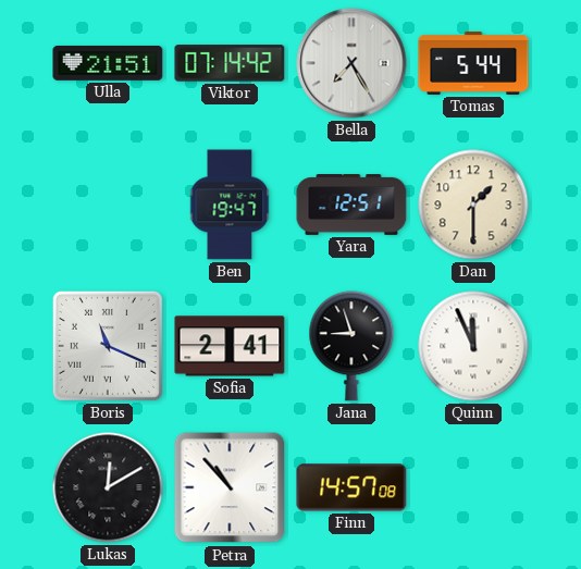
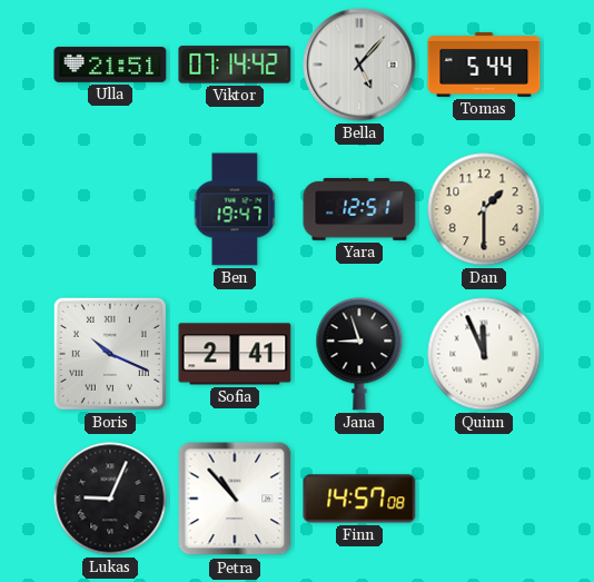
Bella: 7:25 -> 5:07
Boris: 11:19 -> 10:19
Lukas: 12:10 -> 9:04
